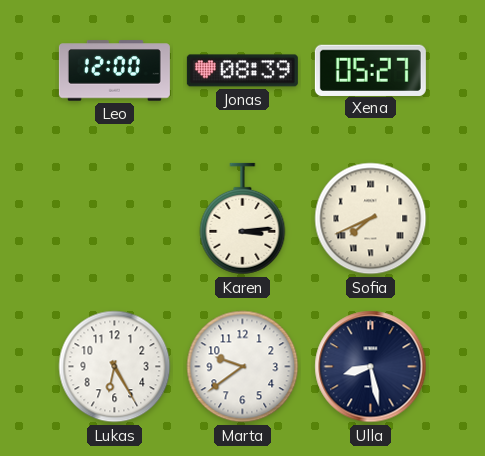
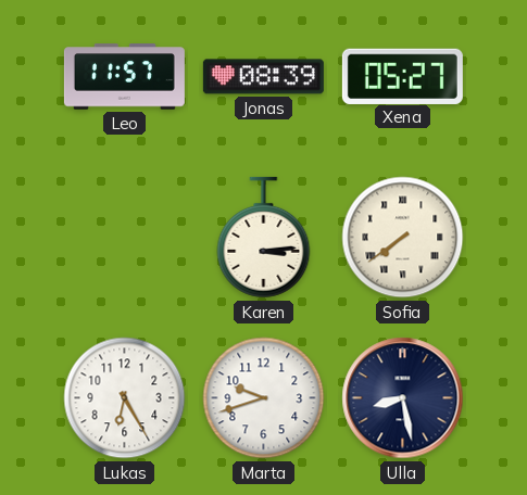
Leo: 12:00 -> 11:57
Sofia: 7:41 -> 7:39
Marta: 9:39 -> 9:42
